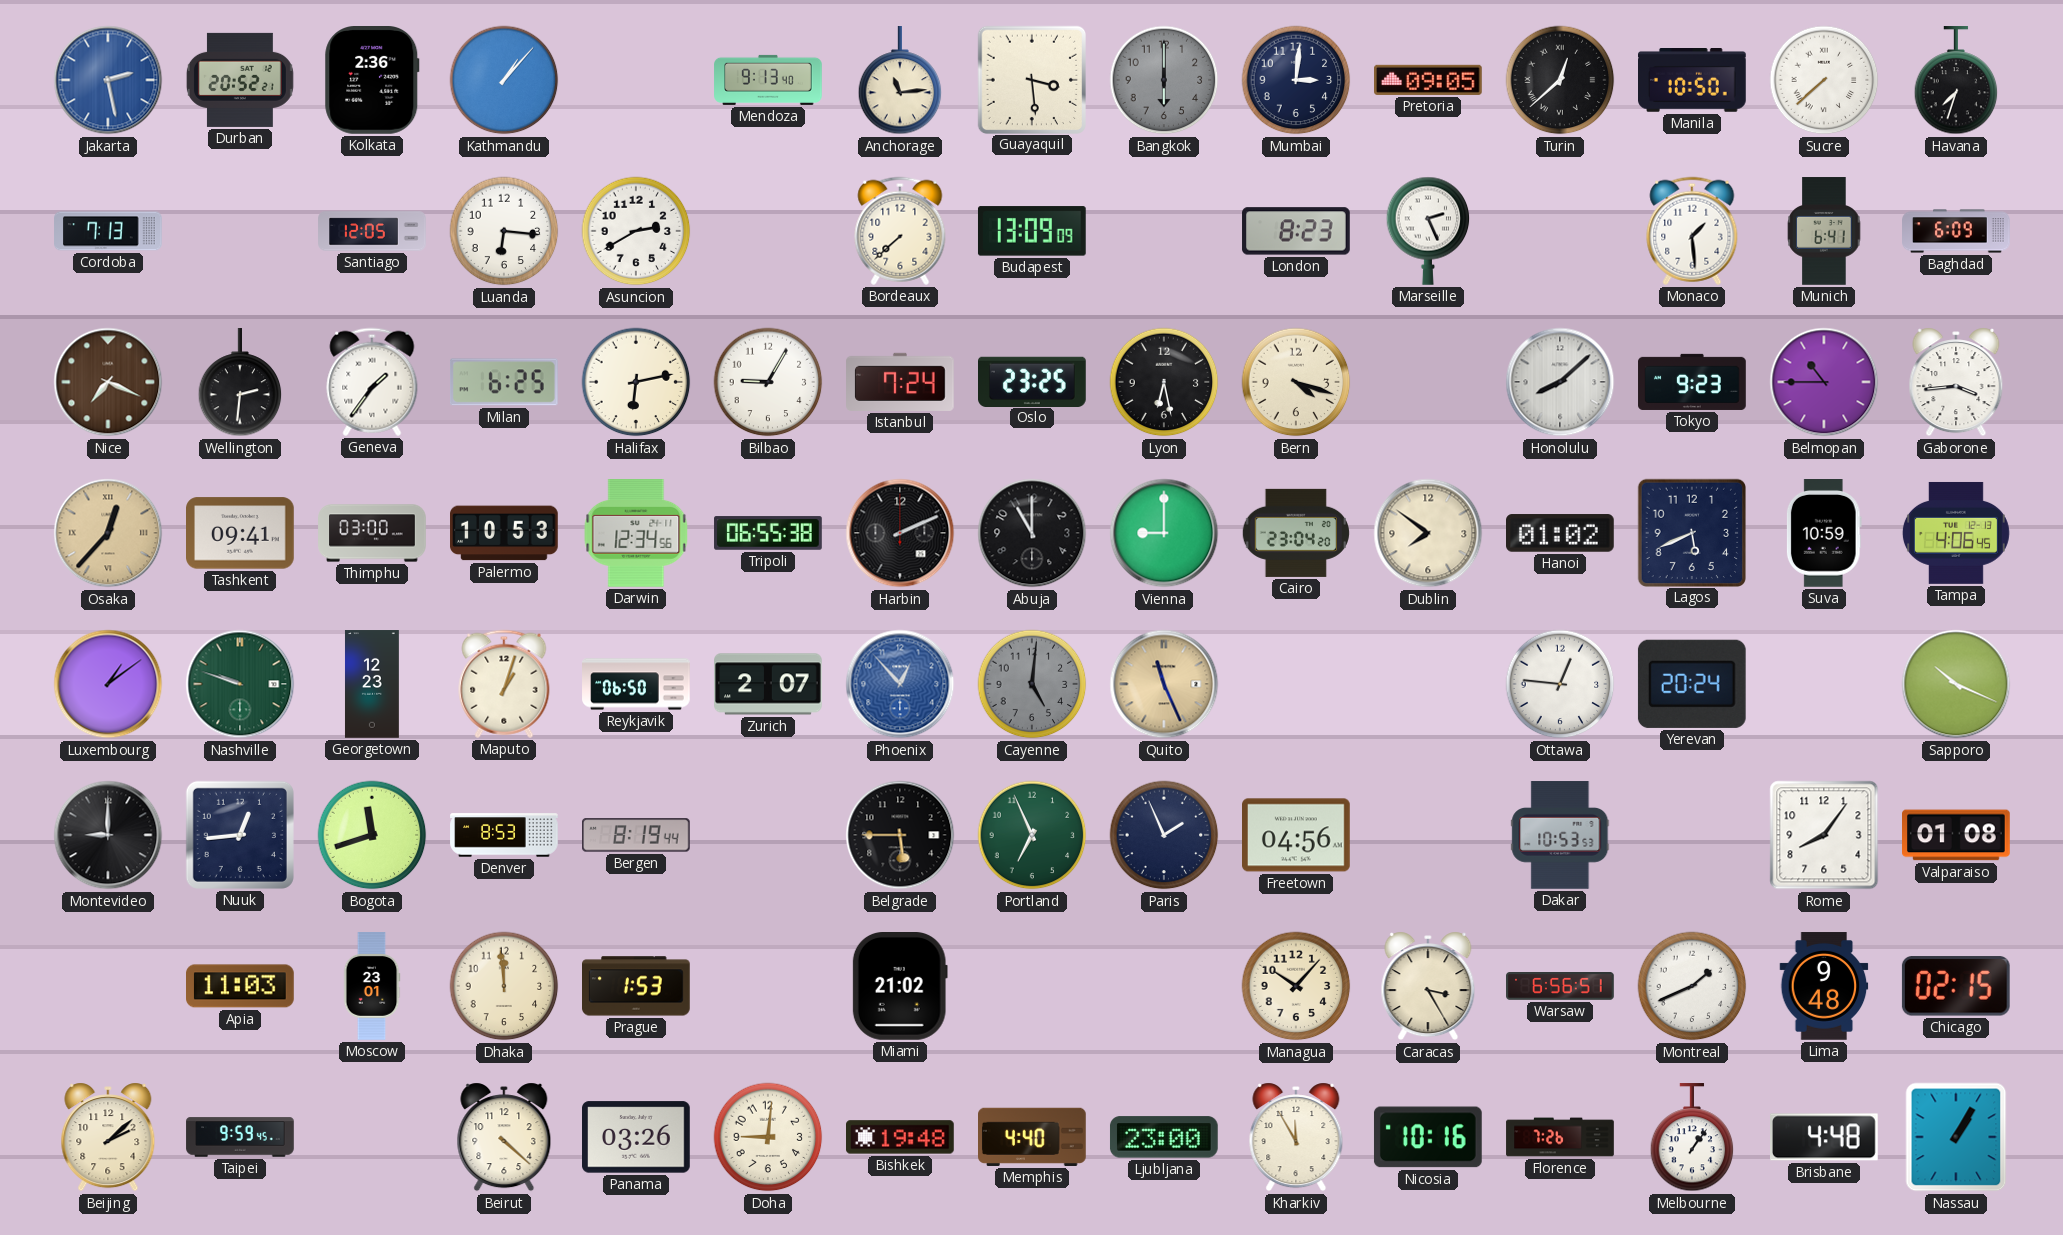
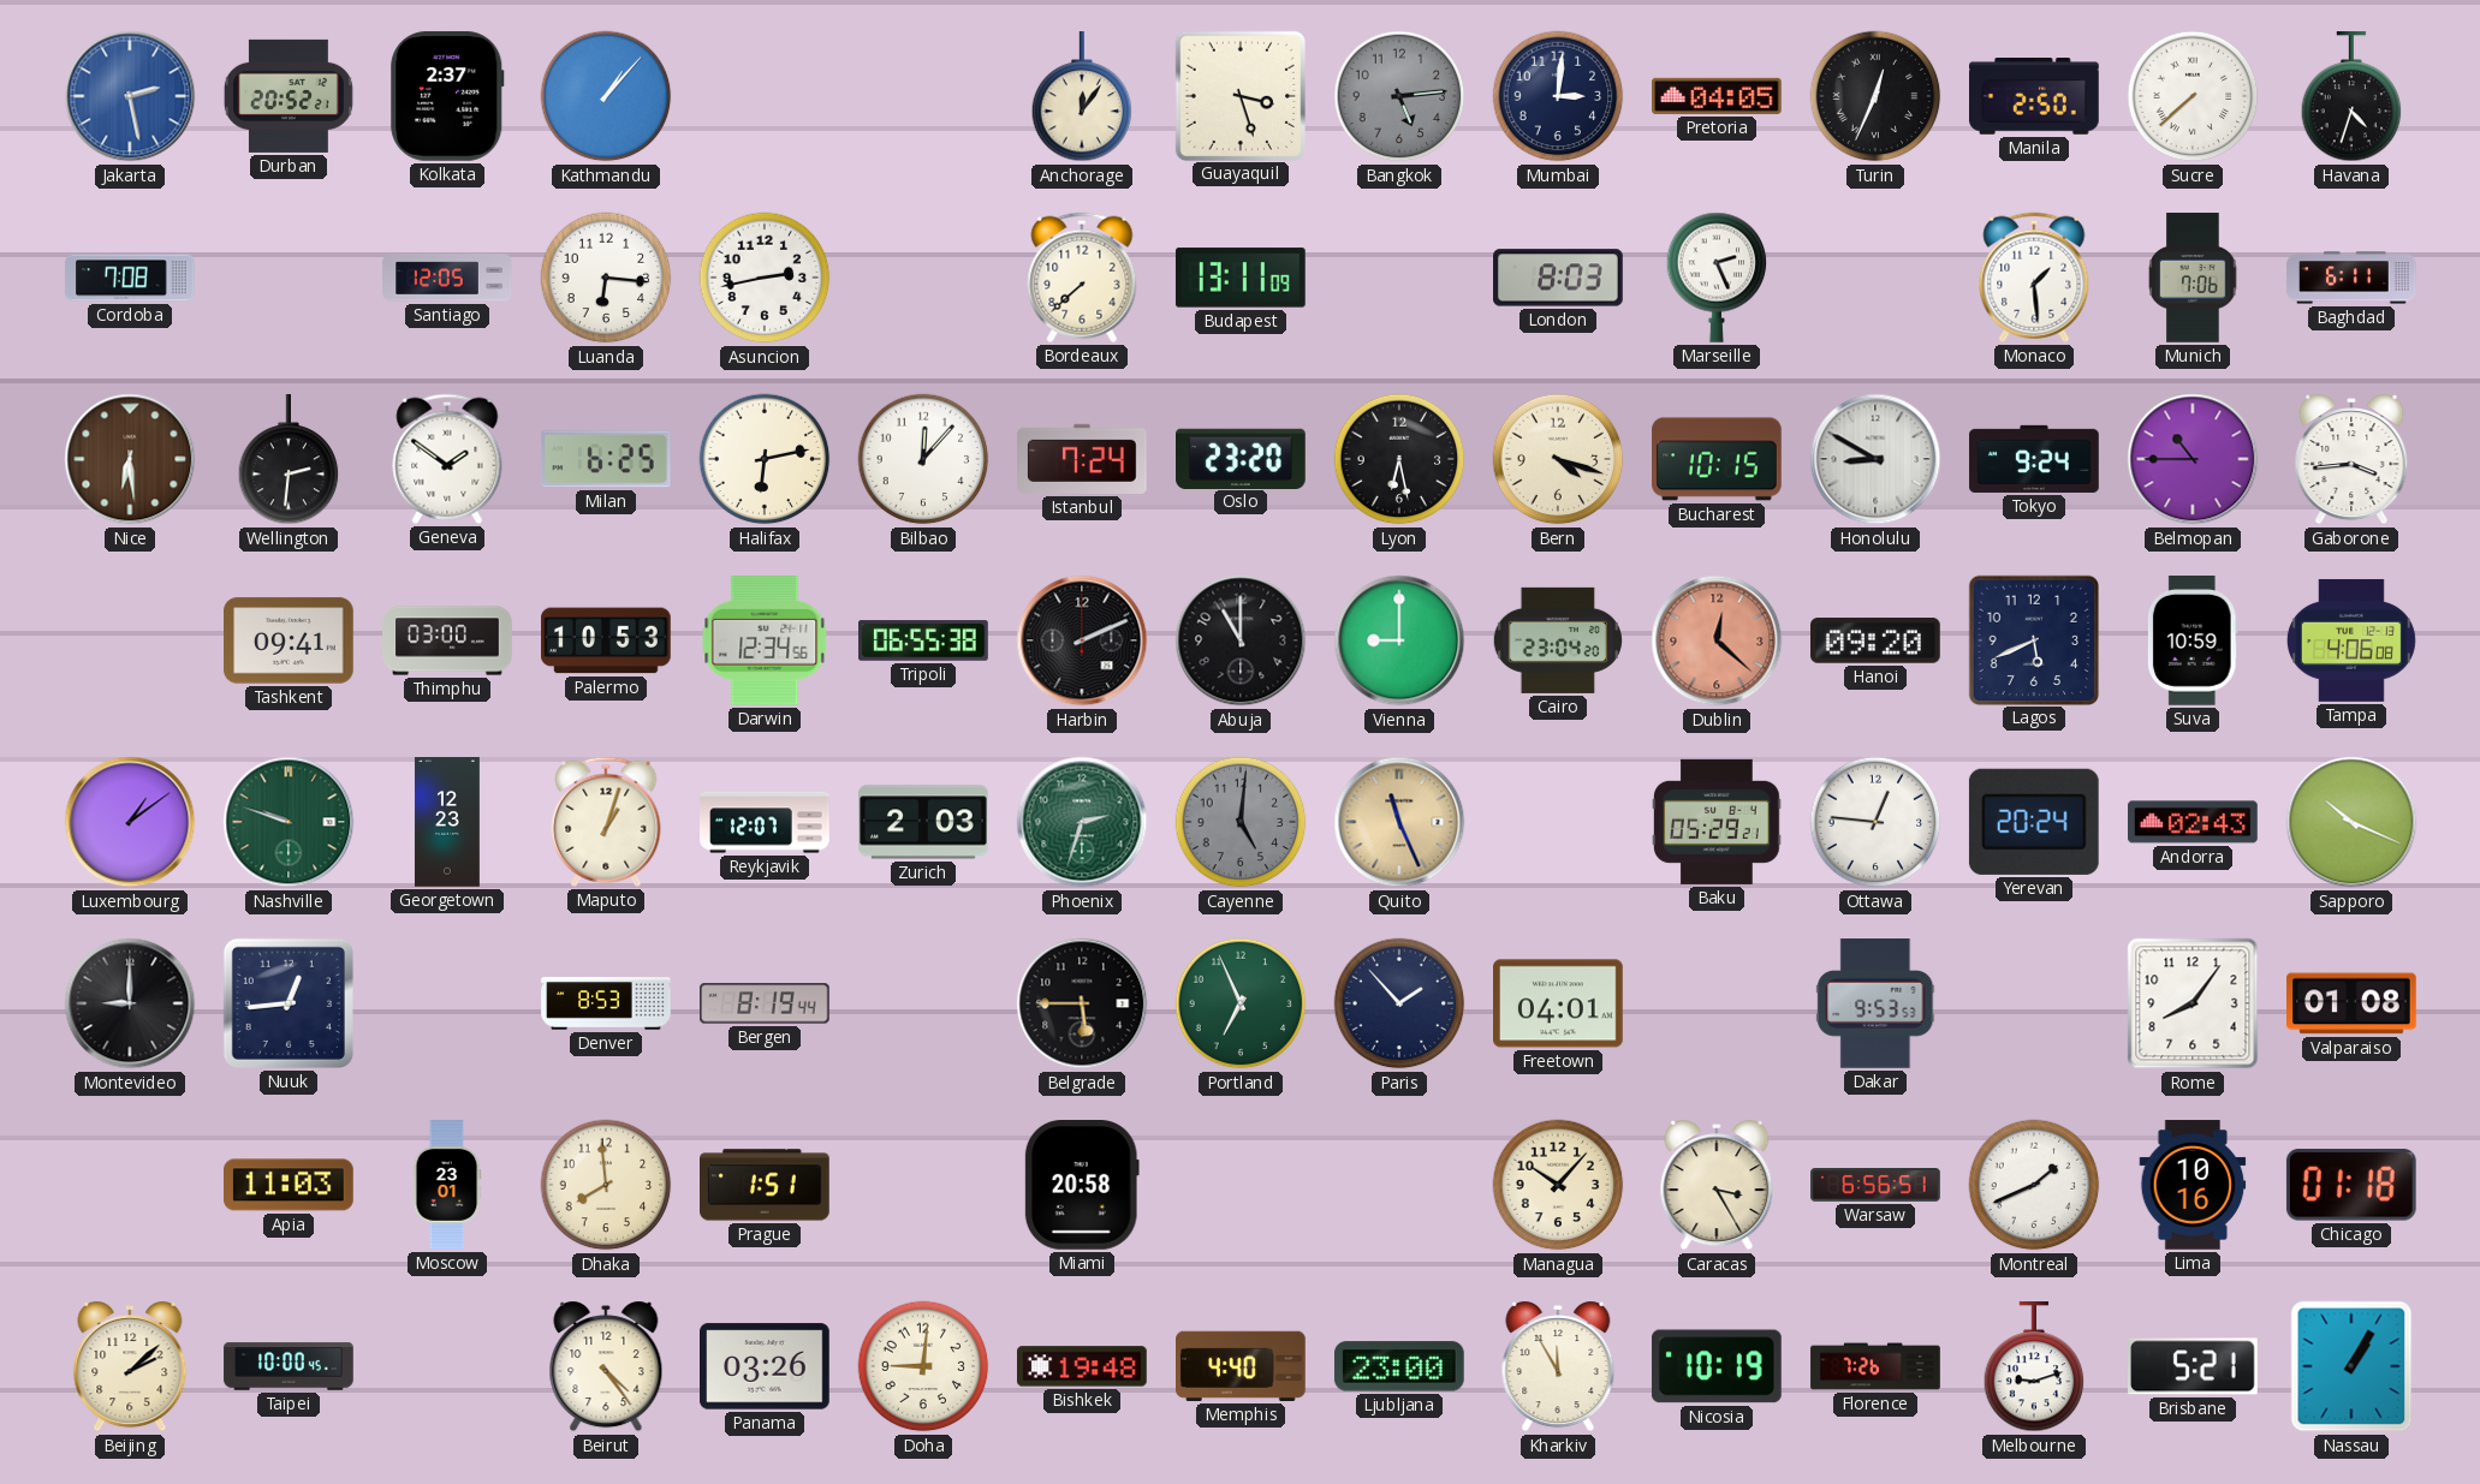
Kolkata: 2:36 -> 2:37
Mendoza: 9:13 -> none
Anchorage: 11:14 -> 12:06
Guayaquil: 3:29 -> 3:27
Bangkok: 6:00 -> 5:14
Pretoria: 09:05 -> 04:05
Turin: 12:38 -> 12:34
Manila: 10:50 -> 2:50
Havana: 7:33 -> 4:33
Cordoba: 7:13 -> 7:08
Asuncion: 2:40 -> 2:43
Budapest: 13:09 -> 13:11
London: 8:23 -> 8:03
Munich: 6:41 -> 7:06
Baghdad: 6:09 -> 6:11
Nice: 7:19 -> 6:29
Geneva: 1:36 -> 1:51
Bilbao: 9:05 -> 12:07
Oslo: 23:25 -> 23:20
Bucharest: none -> 10:15
Honolulu: 8:08 -> 8:50
Tokyo: 9:23 -> 9:24
Osaka: 12:37 -> none
Dublin: 7:51 -> 12:22
Dublin dial: cream -> salmon
Hanoi: 01:02 -> 09:20
Tampa: 4:06:45 -> 4:06:08
Reykjavik: 06:50 -> 12:07
Zurich: 2:07 -> 2:03
Phoenix: 12:53 -> 2:33
Phoenix dial: blue -> green
Baku: none -> 05:29
Andorra: none -> 02:43
Bogota: 11:42 -> none
Paris: 1:56 -> 1:53
Freetown: 04:56 -> 04:01
Dakar: 10:53 -> 9:53
Dhaka: 11:59 -> 7:59
Prague: 1:53 -> 1:51
Miami: 21:02 -> 20:58
Lima: 9:48 -> 10:16
Chicago: 02:15 -> 01:18
Taipei: 9:59 -> 10:00
Beirut: 4:22 -> 4:24
Nicosia: 10:16 -> 10:19
Melbourne: 1:06 -> 9:12
Brisbane: 4:48 -> 5:21
